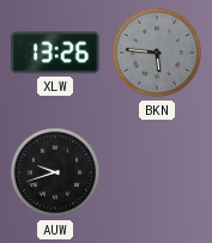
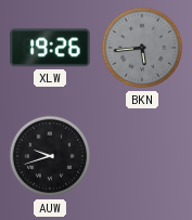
XLW: 13:26 -> 19:26
BKN: 5:46 -> 5:44
